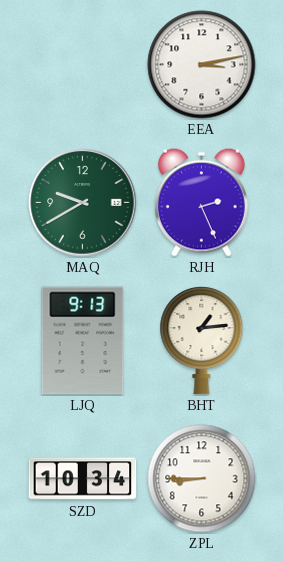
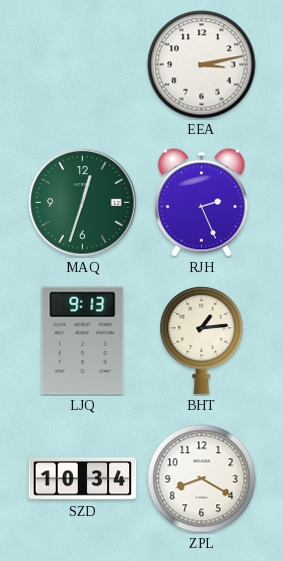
MAQ: 9:40 -> 12:33
ZPL: 8:45 -> 8:20
